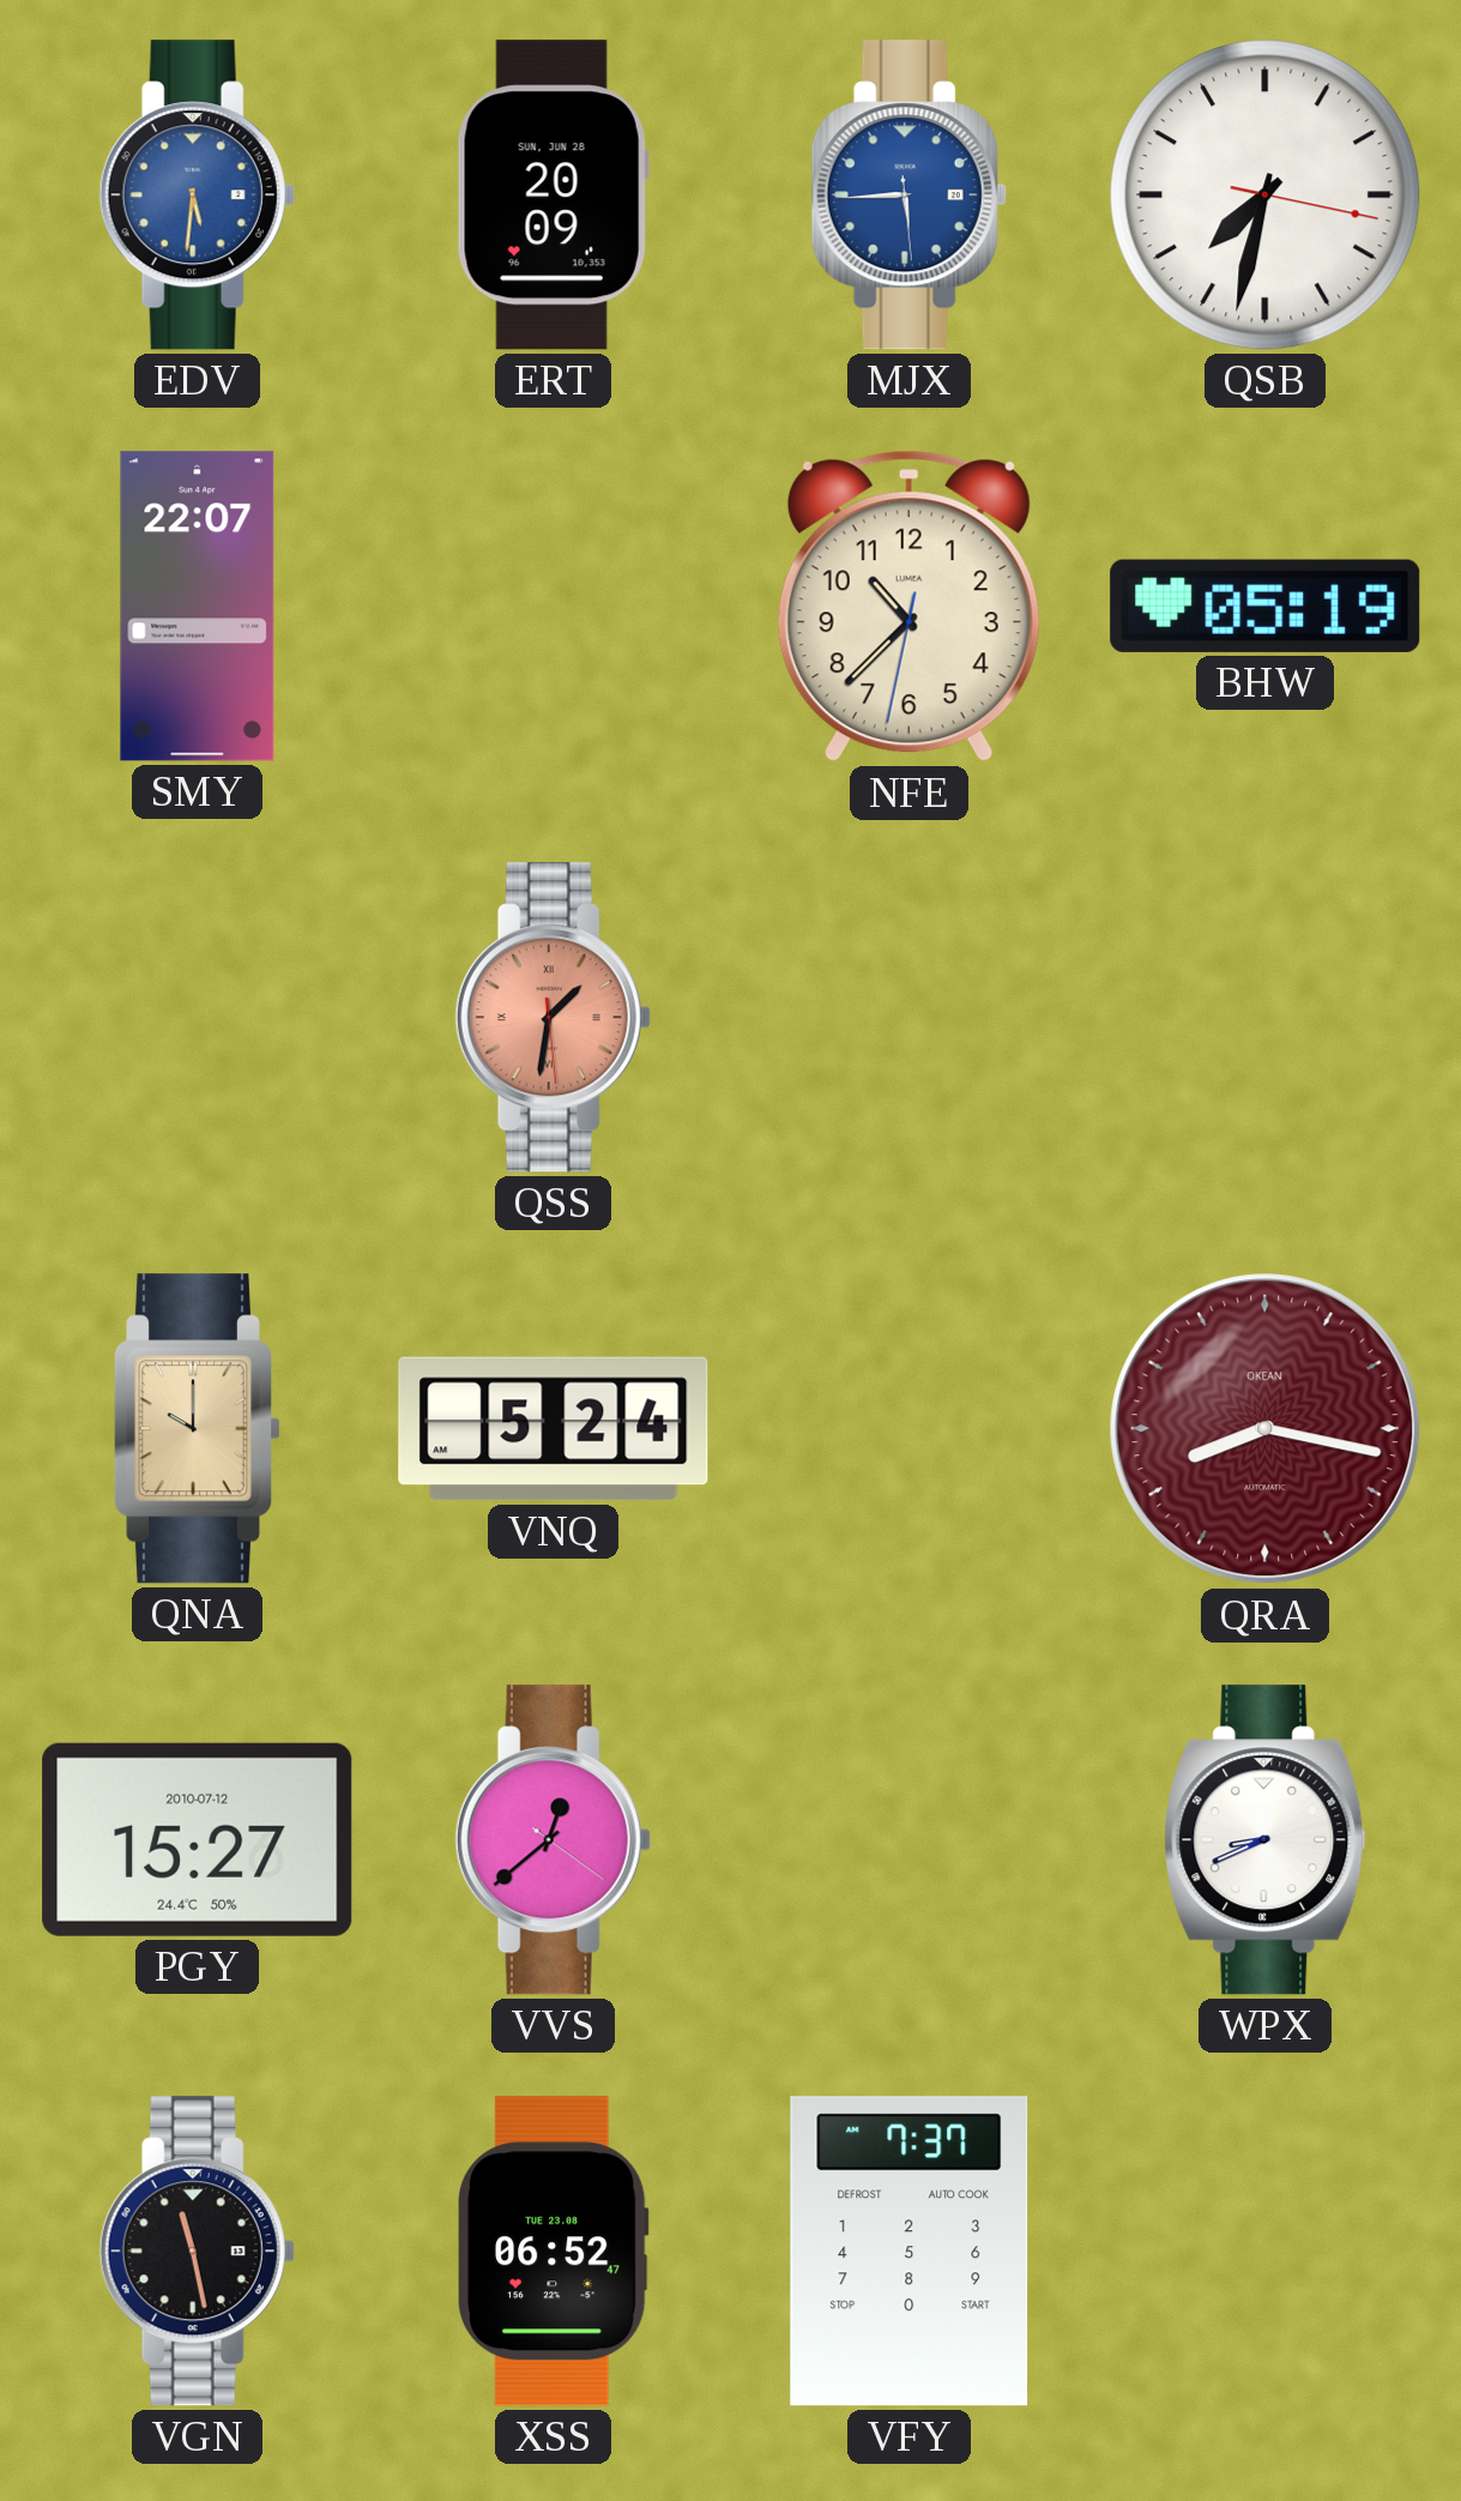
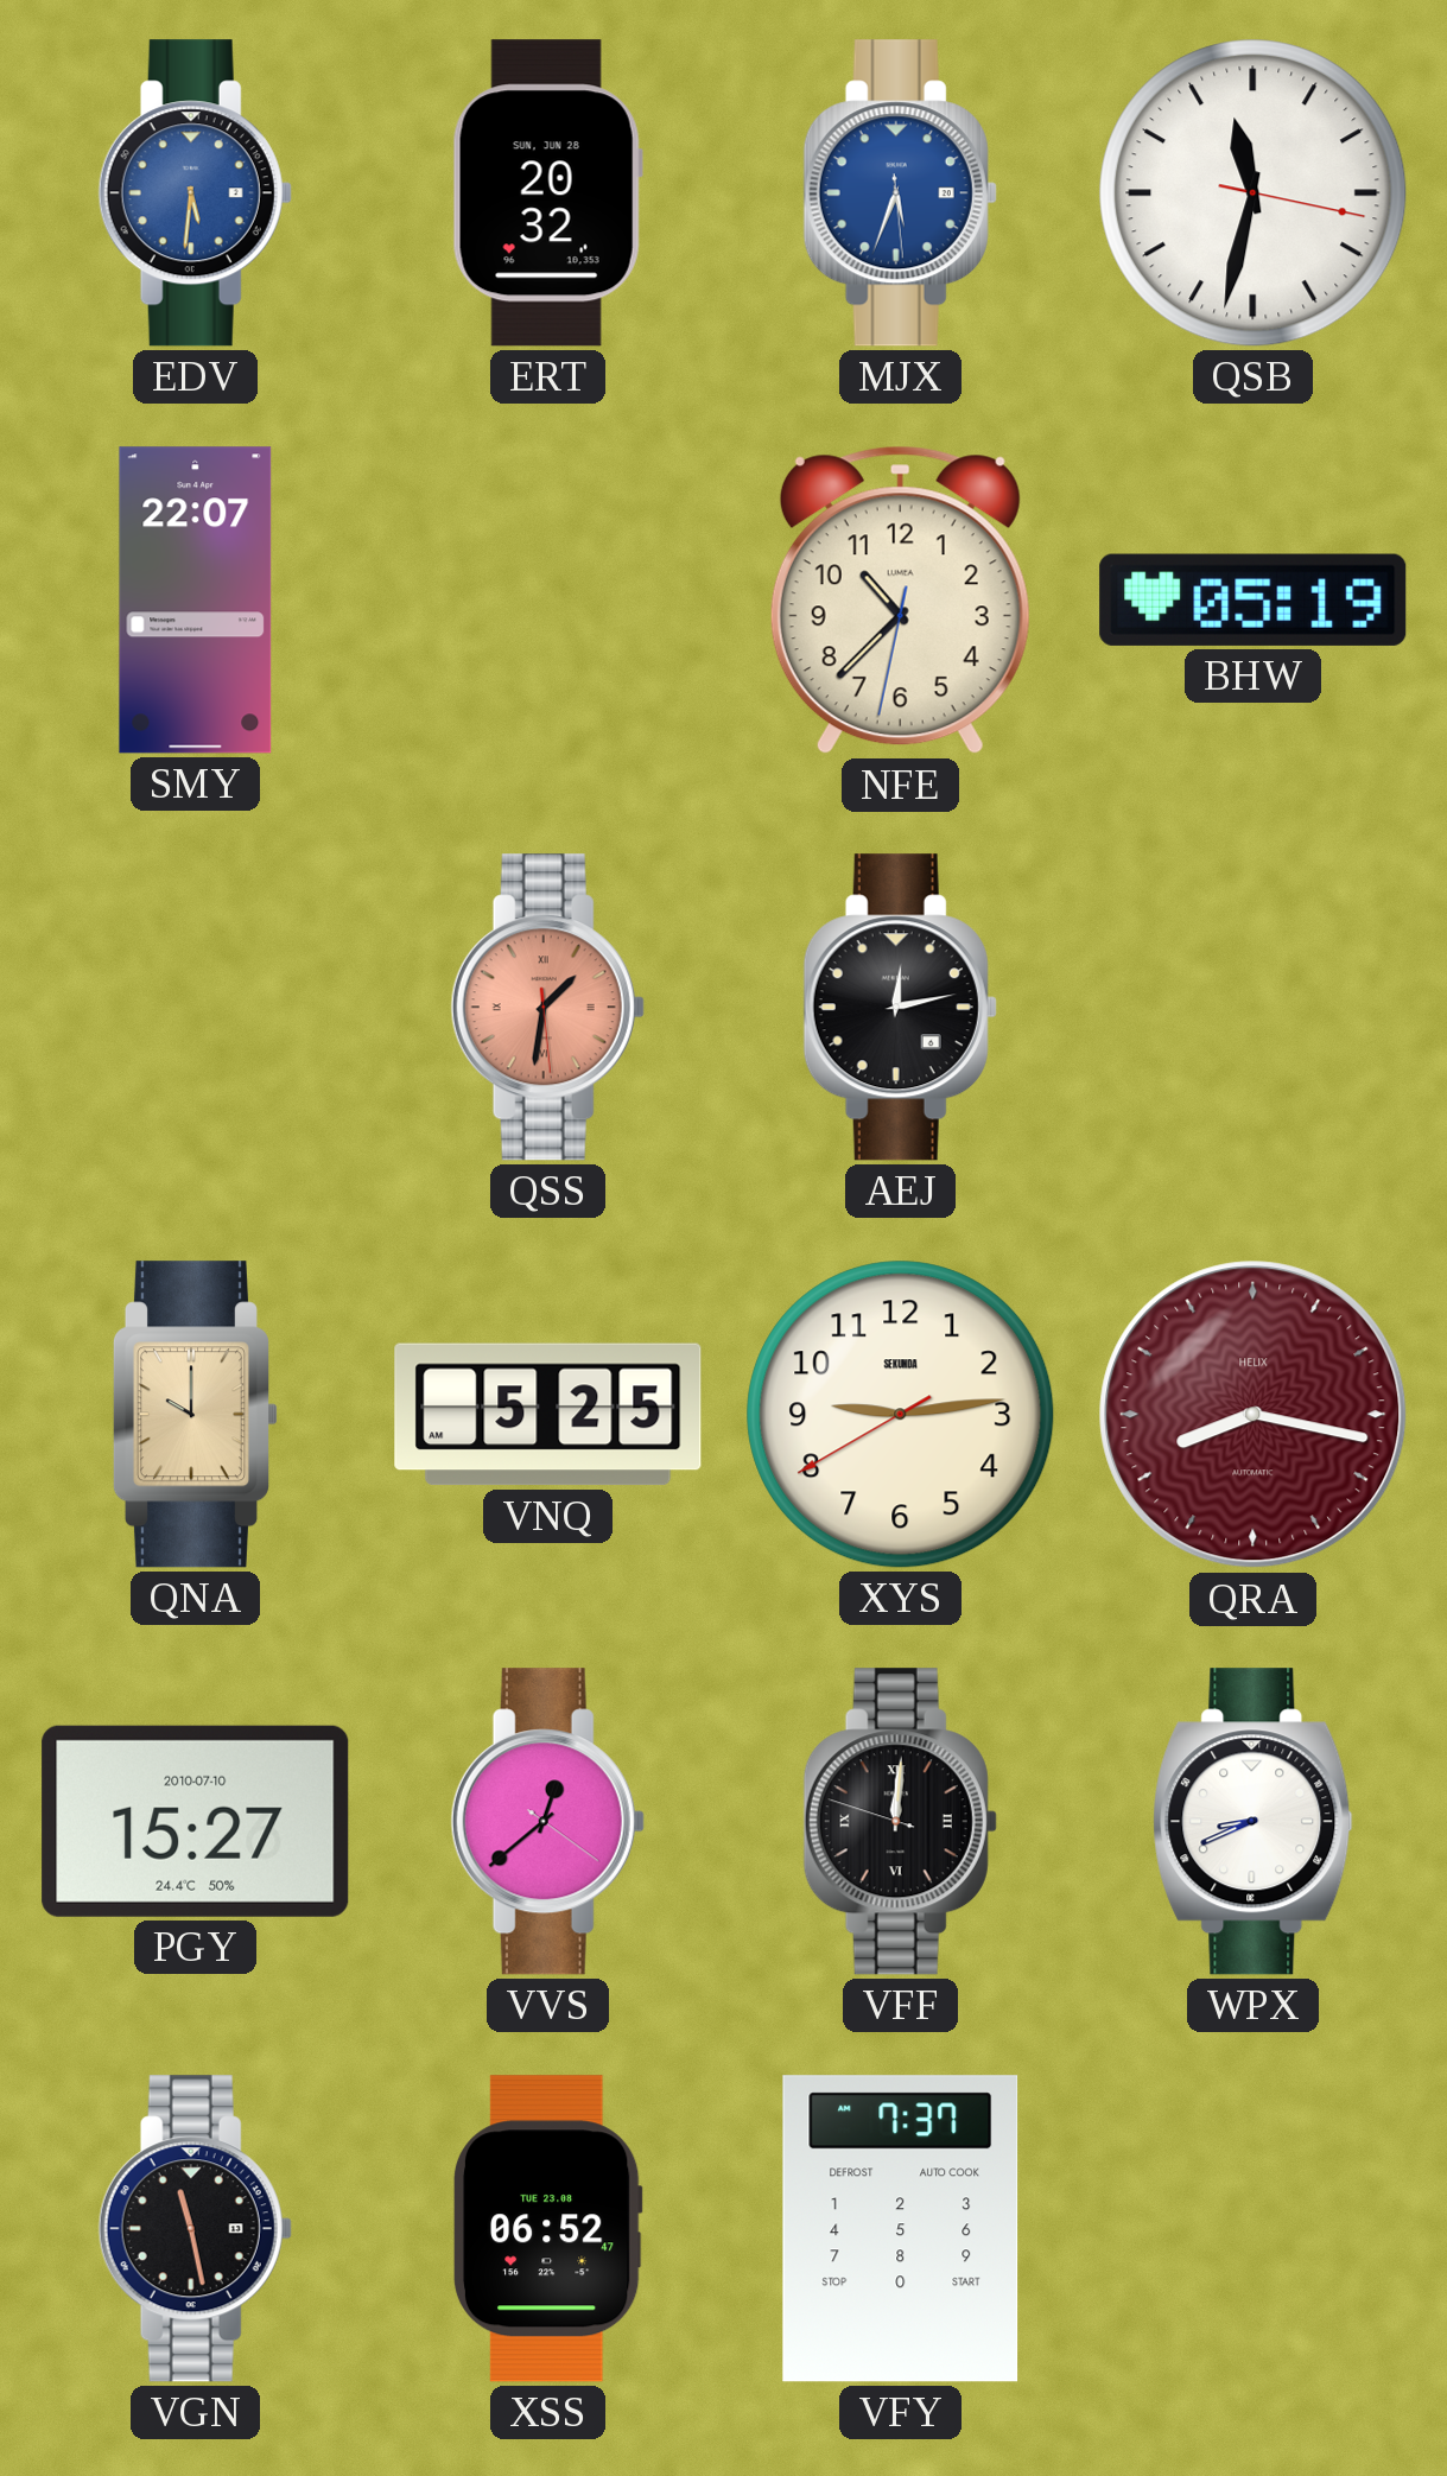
ERT: 20:09 -> 20:32
MJX: 5:44 -> 5:33
QSB: 7:32 -> 11:32
AEJ: none -> 12:13
VNQ: 5:24 -> 5:25
XYS: none -> 9:13
QRA brand: OKEAN -> HELIX
PGY date: 2010-07-12 -> 2010-07-10
VFF: none -> 12:00
